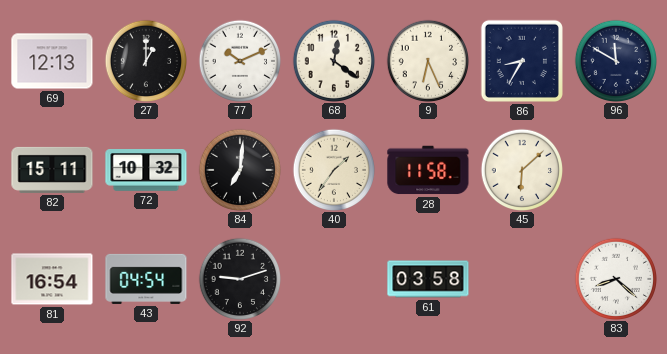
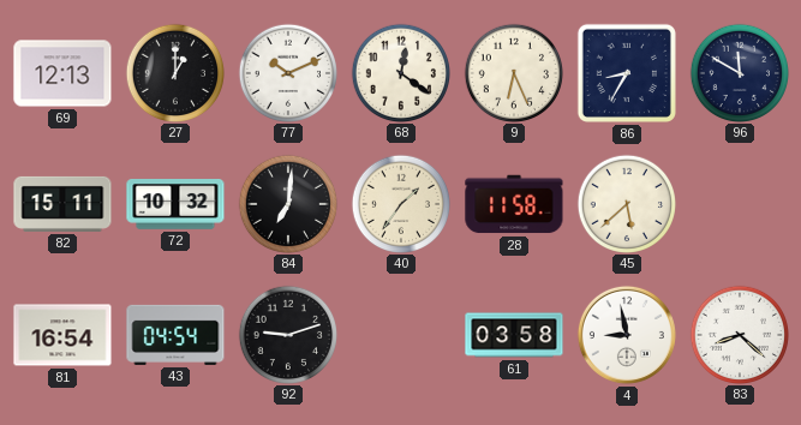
45: 6:08 -> 5:38
4: none -> 8:58
